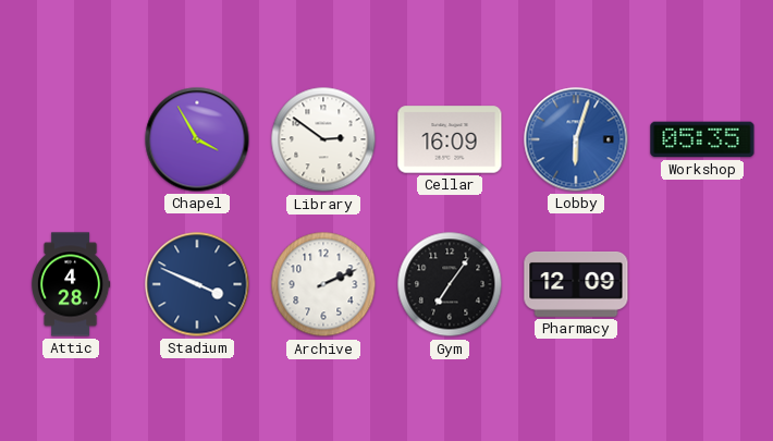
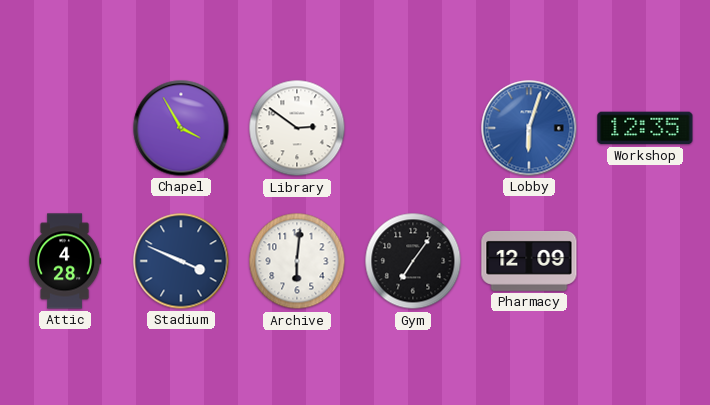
Cellar: 16:09 -> none
Workshop: 05:35 -> 12:35
Archive: 2:11 -> 6:01
